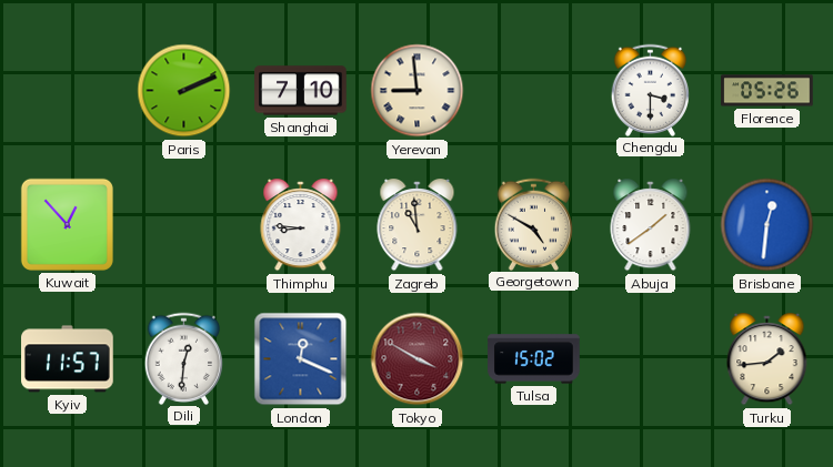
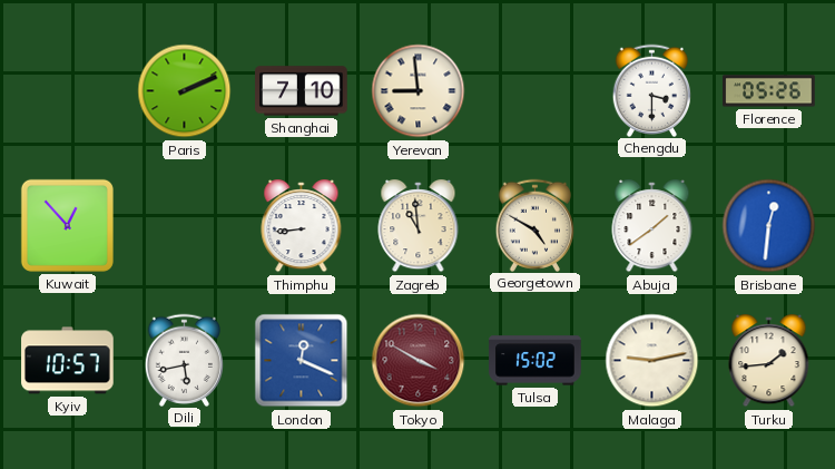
Thimphu: 8:46 -> 8:44
Kyiv: 11:57 -> 10:57
Dili: 12:31 -> 5:43
Malaga: none -> 9:13
